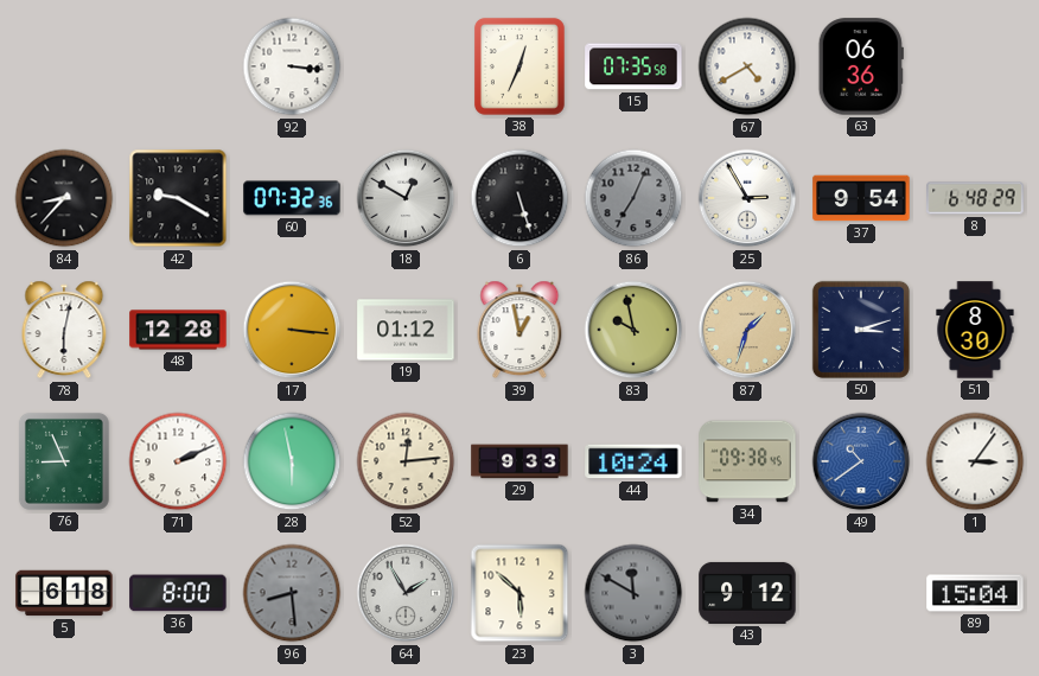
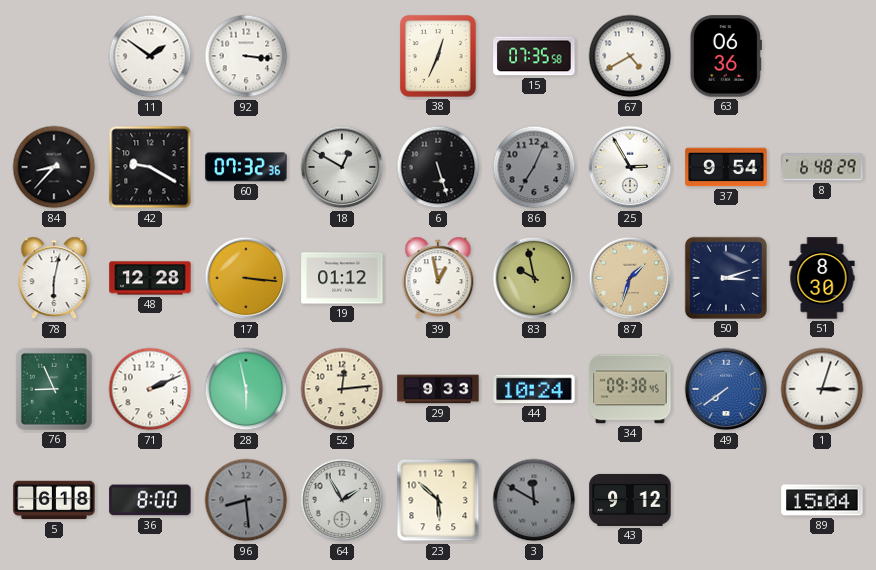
11: none -> 1:51
49: 10:39 -> 7:39
1: 3:06 -> 3:03
